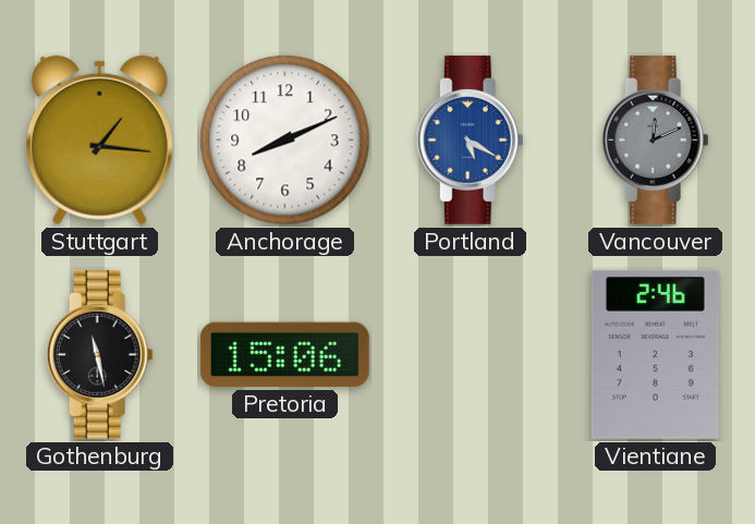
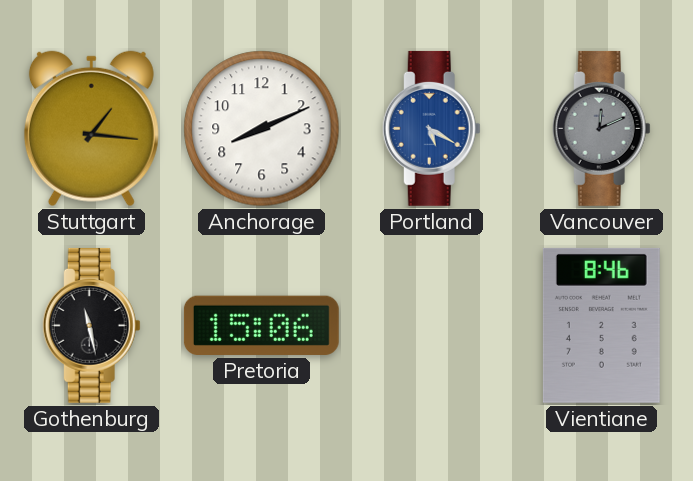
Vientiane: 2:46 -> 8:46
